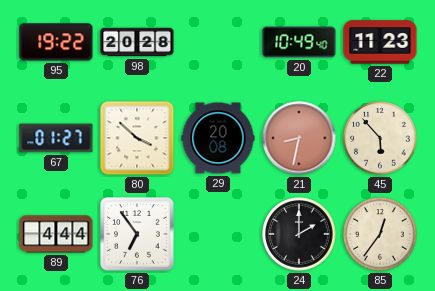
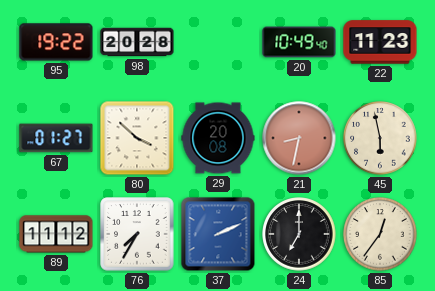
45: 5:53 -> 5:58
89: 4:44 -> 11:12
76: 6:54 -> 7:35
37: none -> 2:11
24: 2:00 -> 7:00
